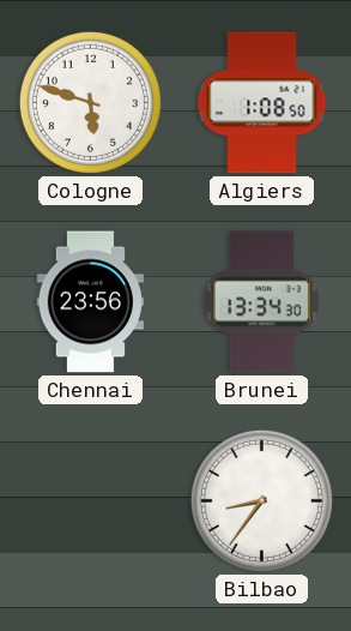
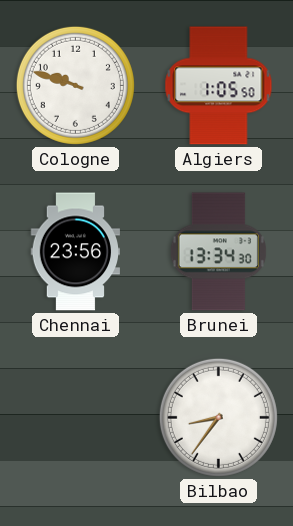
Cologne: 5:48 -> 9:48
Algiers: 1:08 -> 1:05
